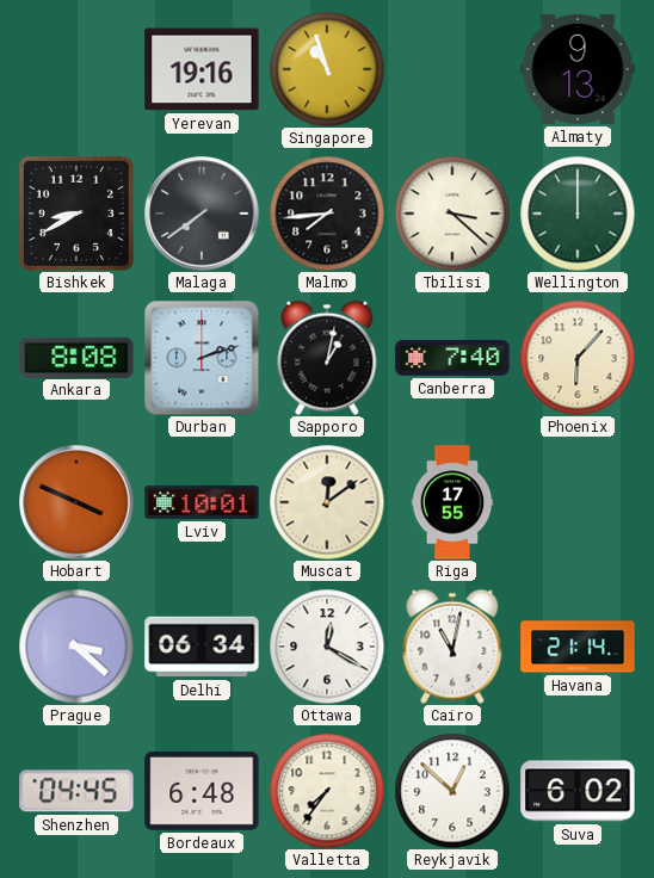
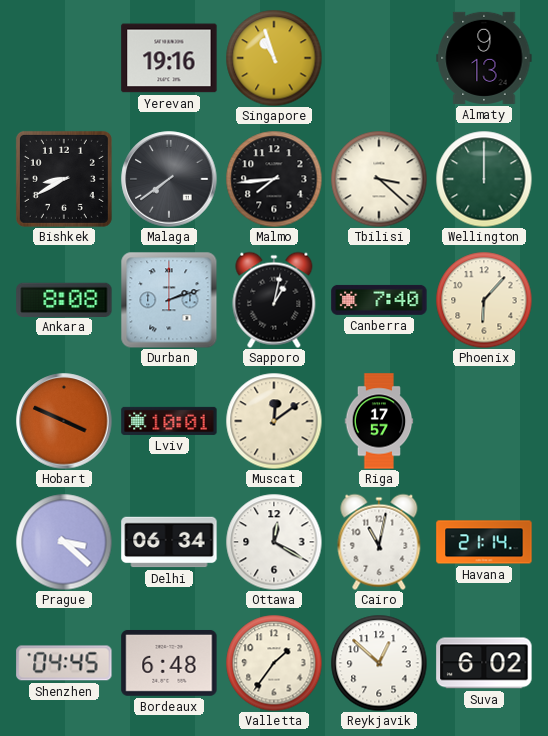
Riga: 17:55 -> 17:57
Valletta: 7:36 -> 1:36
